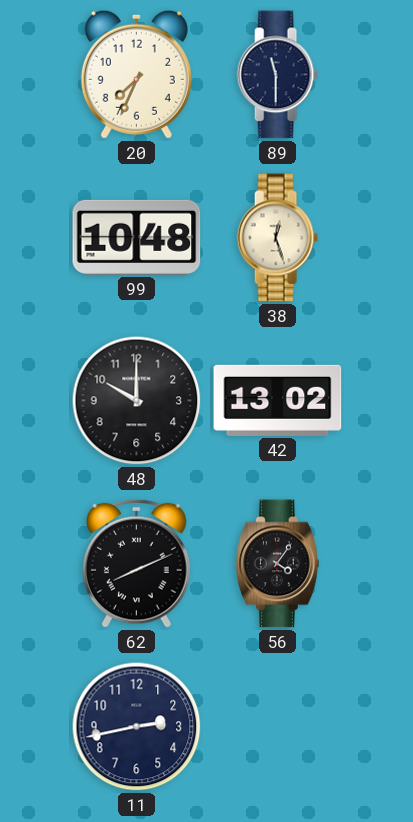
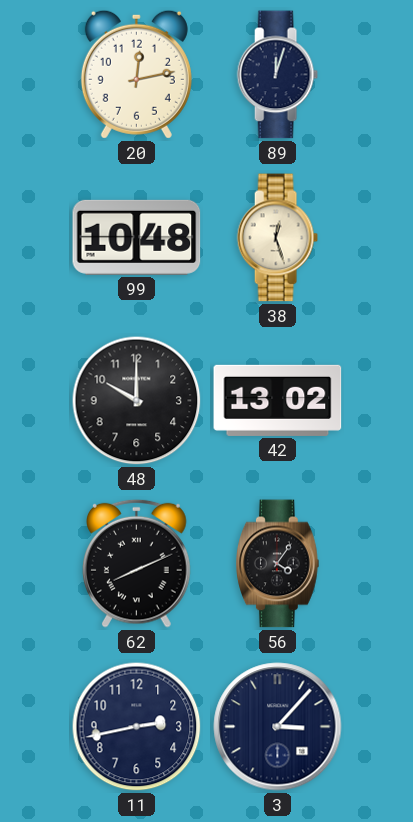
20: 7:34 -> 12:13
89: 11:30 -> 12:03
3: none -> 3:07
